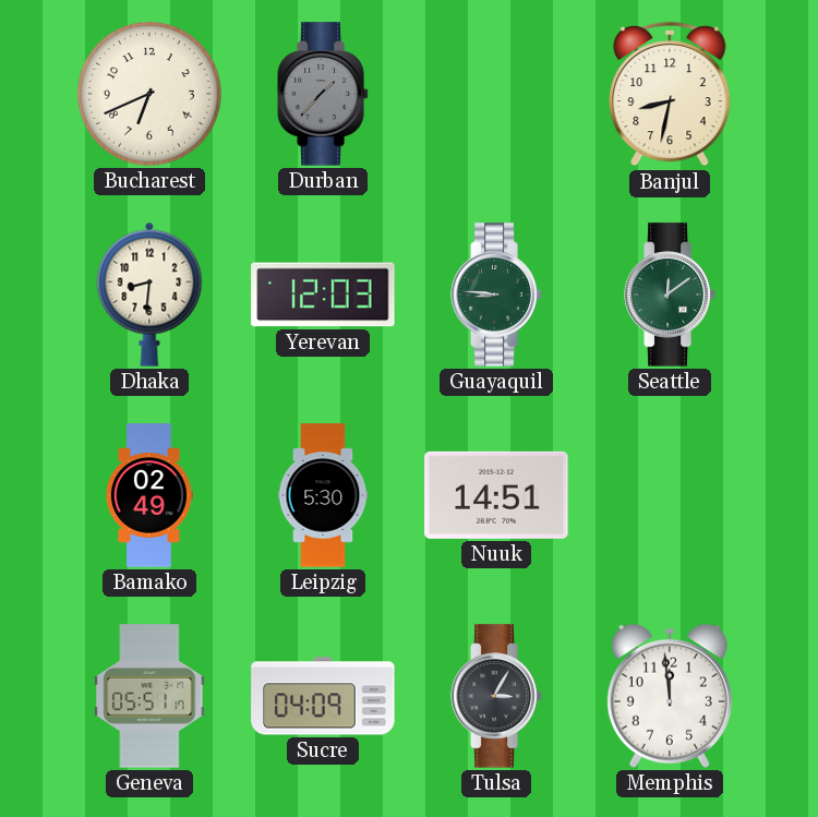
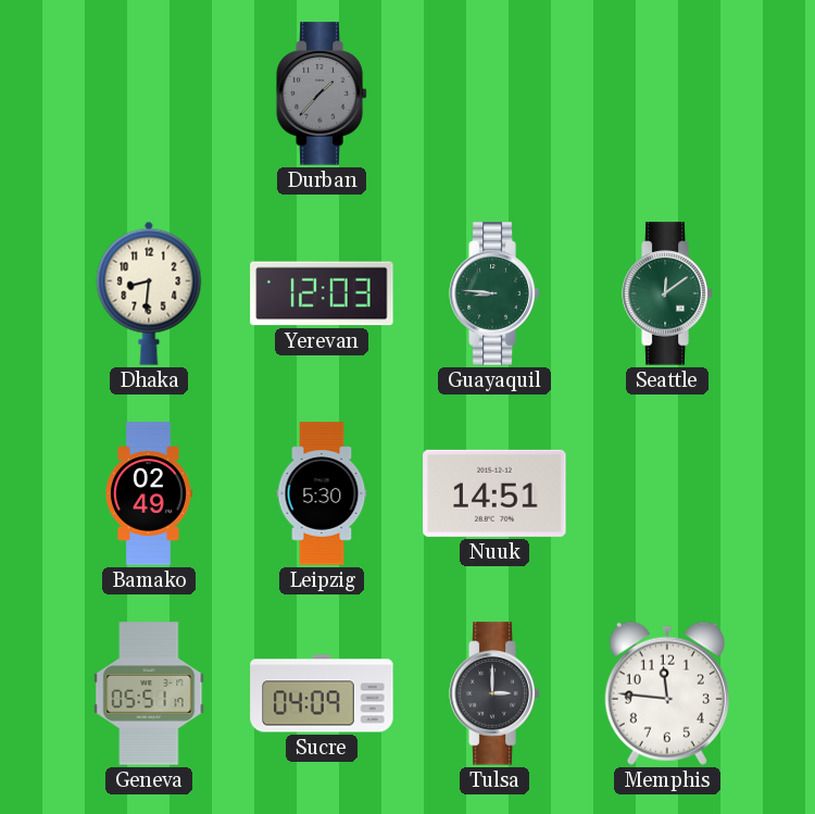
Bucharest: 6:41 -> none
Banjul: 8:32 -> none
Tulsa: 3:05 -> 3:00
Memphis: 11:59 -> 11:46
